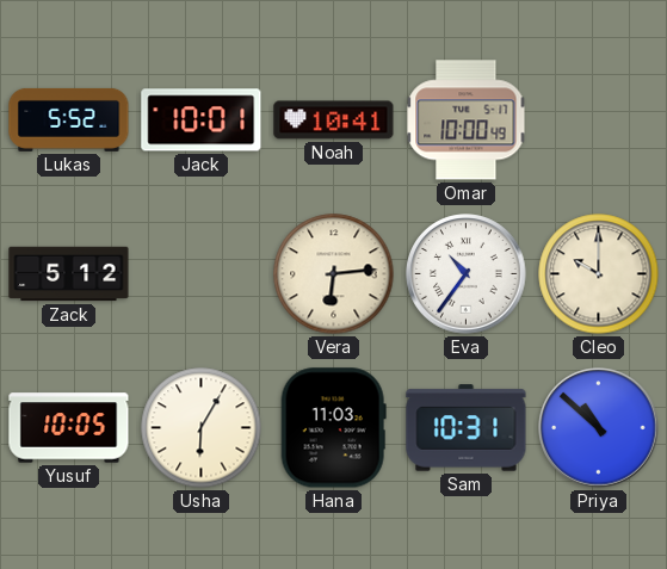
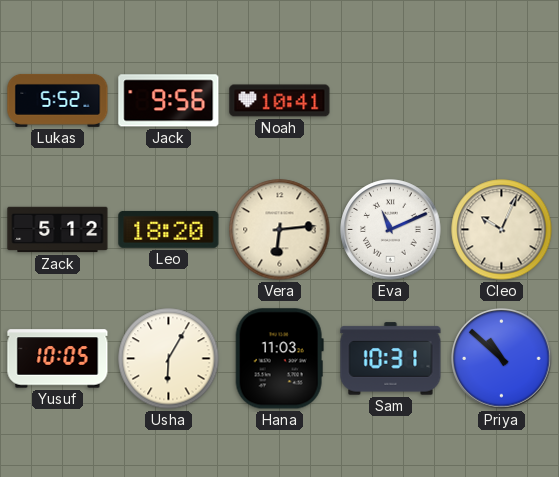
Jack: 10:01 -> 9:56
Omar: 10:00 -> none
Leo: none -> 18:20
Eva: 10:36 -> 11:11
Cleo: 10:00 -> 10:04
